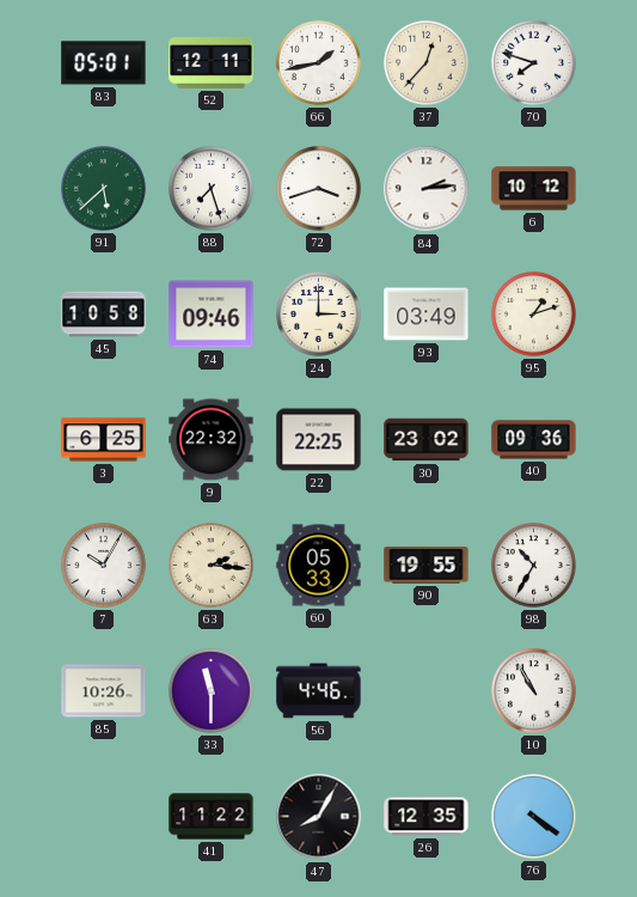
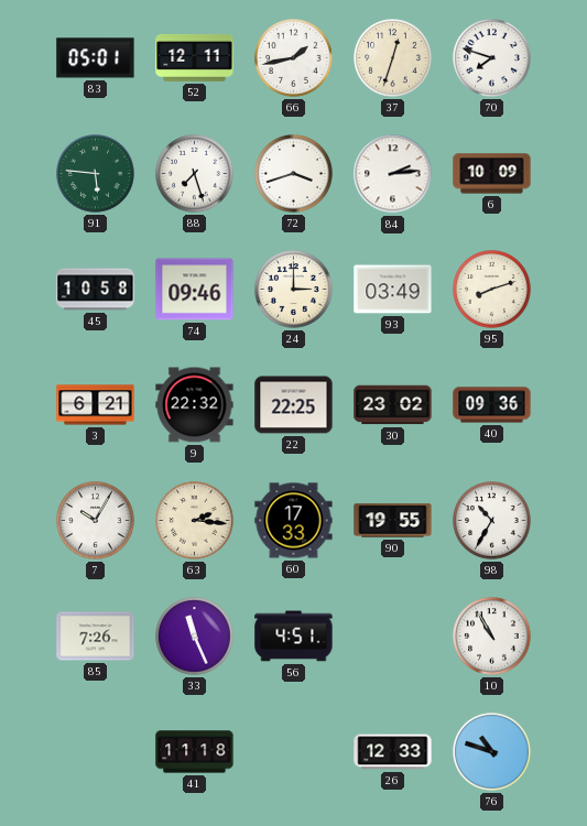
37: 12:37 -> 12:33
91: 5:38 -> 5:46
6: 10:12 -> 10:09
95: 1:12 -> 8:12
3: 6:25 -> 6:21
60: 05:33 -> 17:33
85: 10:26 -> 7:26
33: 11:30 -> 11:26
56: 4:46 -> 4:51
41: 11:22 -> 11:18
47: 8:05 -> none
26: 12:35 -> 12:33
76: 4:21 -> 10:48
